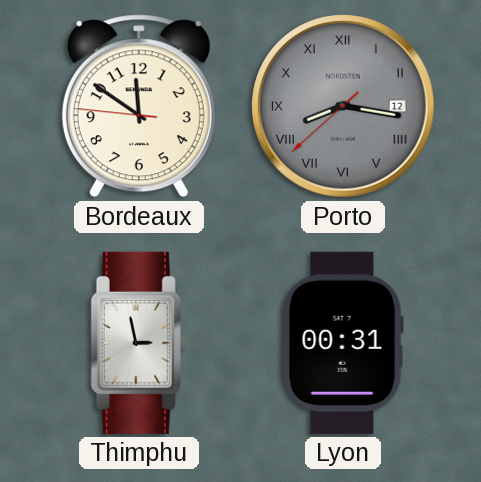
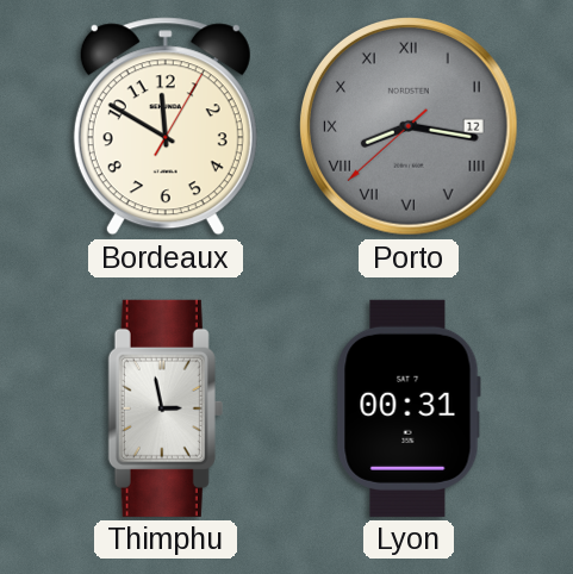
Bordeaux: 11:50:46 -> 11:50:05
